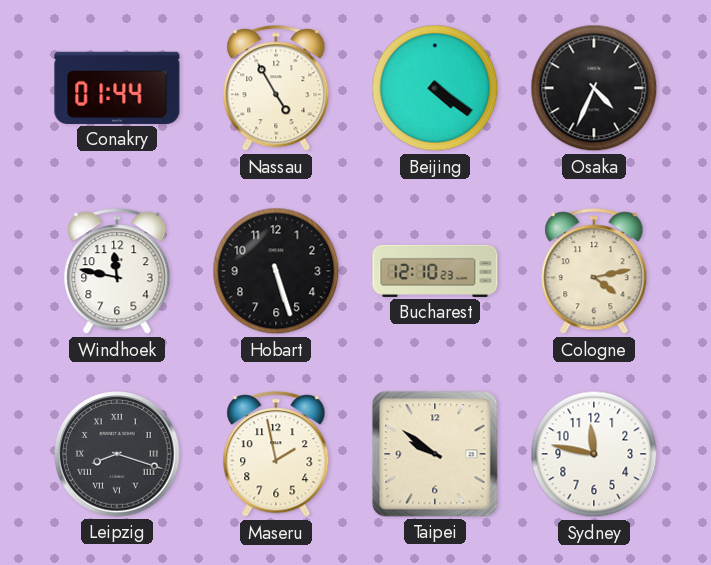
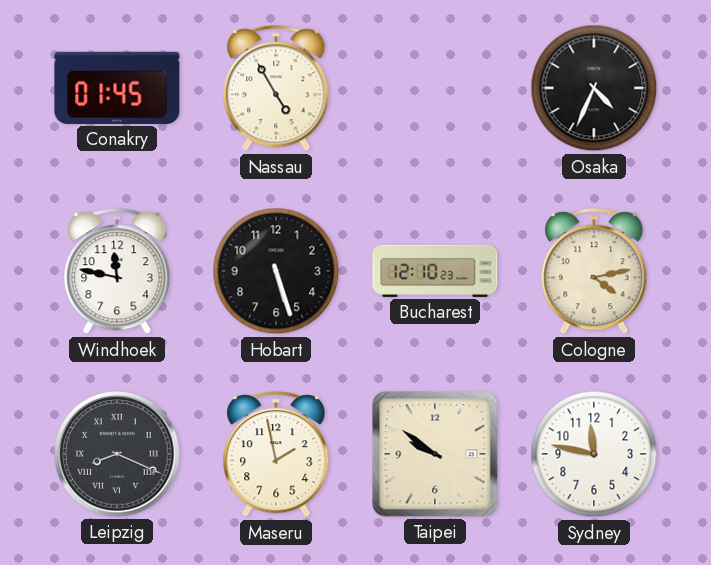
Conakry: 01:44 -> 01:45
Beijing: 4:21 -> none
Leipzig: 8:18 -> 8:19
